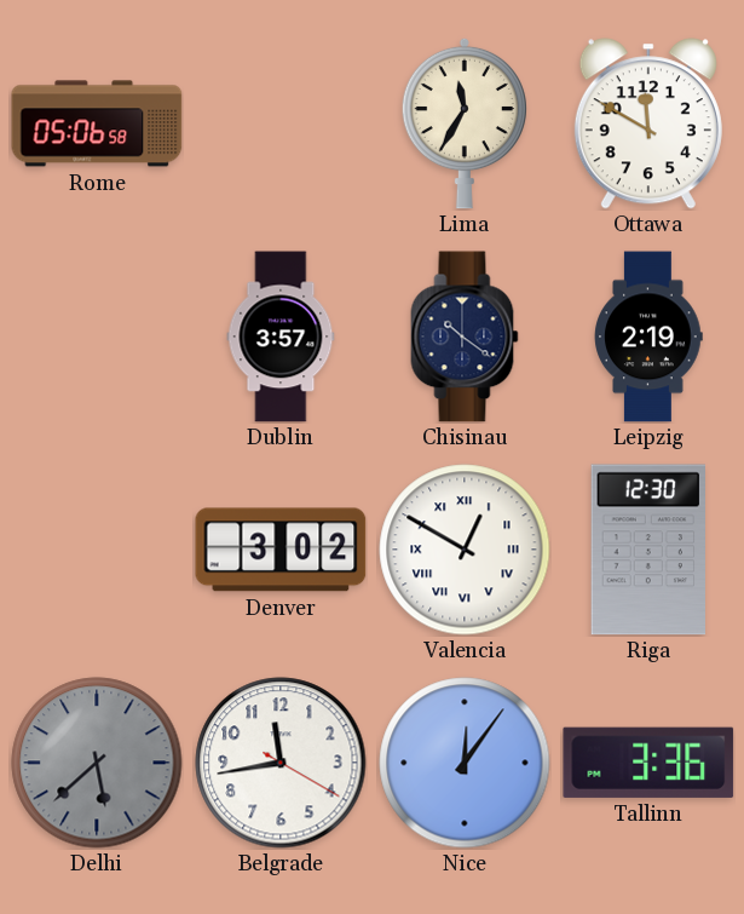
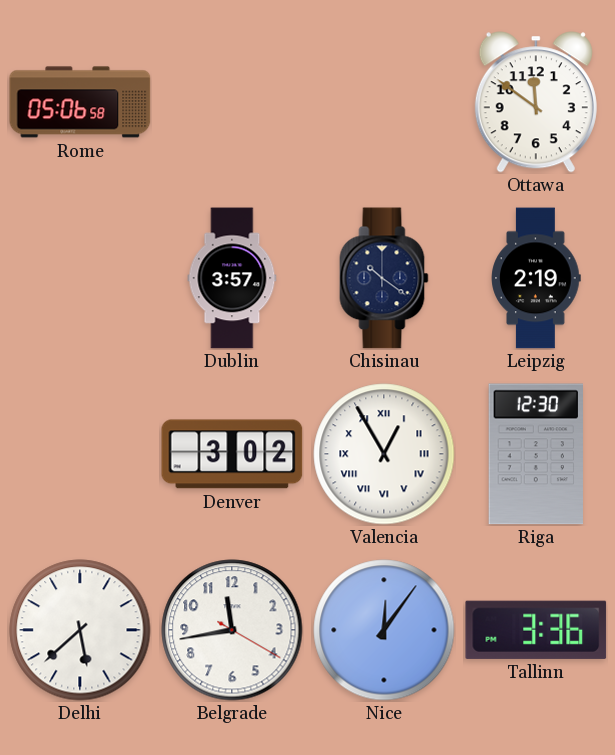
Lima: 11:35 -> none
Ottawa: 11:50 -> 11:51
Valencia: 12:50 -> 12:55
Delhi dial: grey -> white
